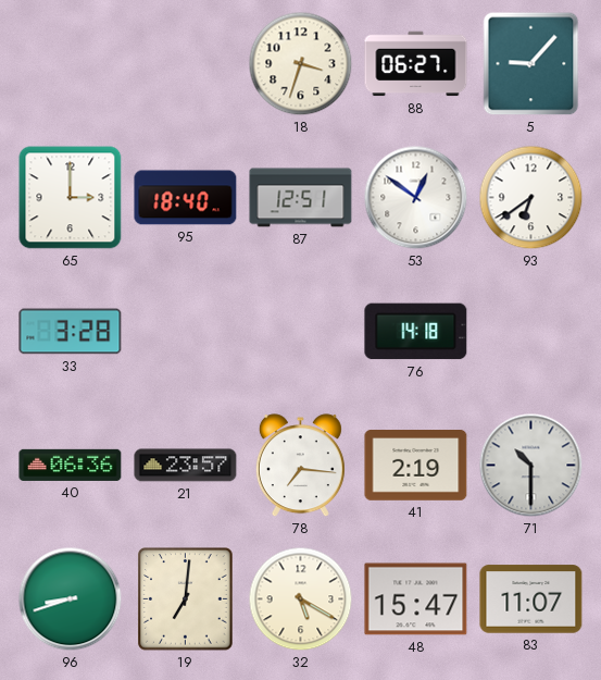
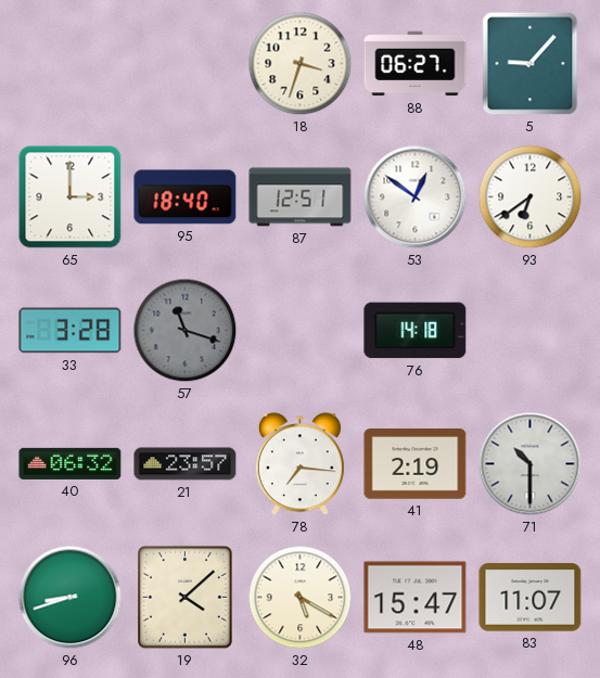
57: none -> 11:18
40: 06:36 -> 06:32
19: 7:01 -> 4:08
